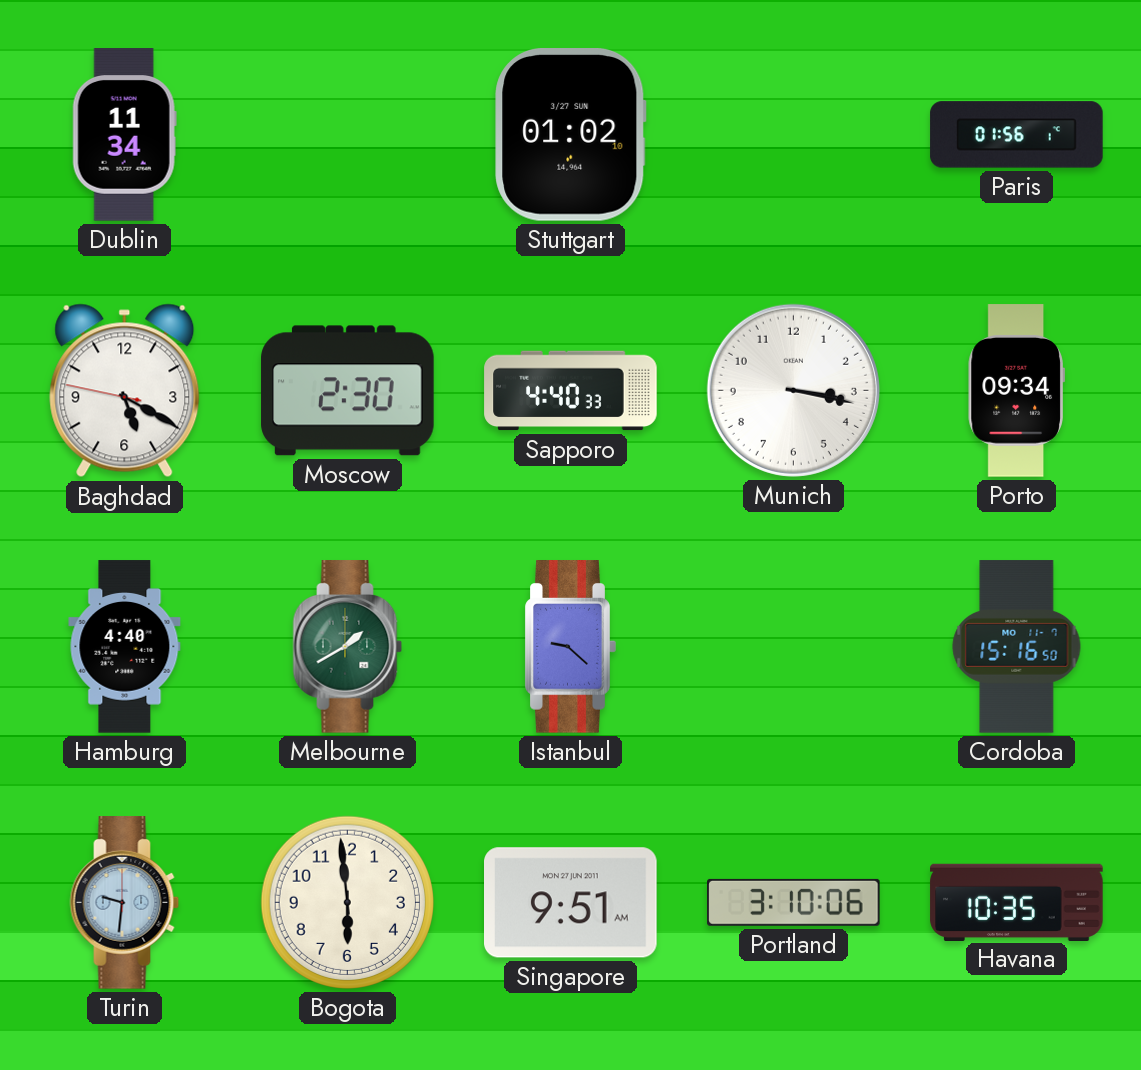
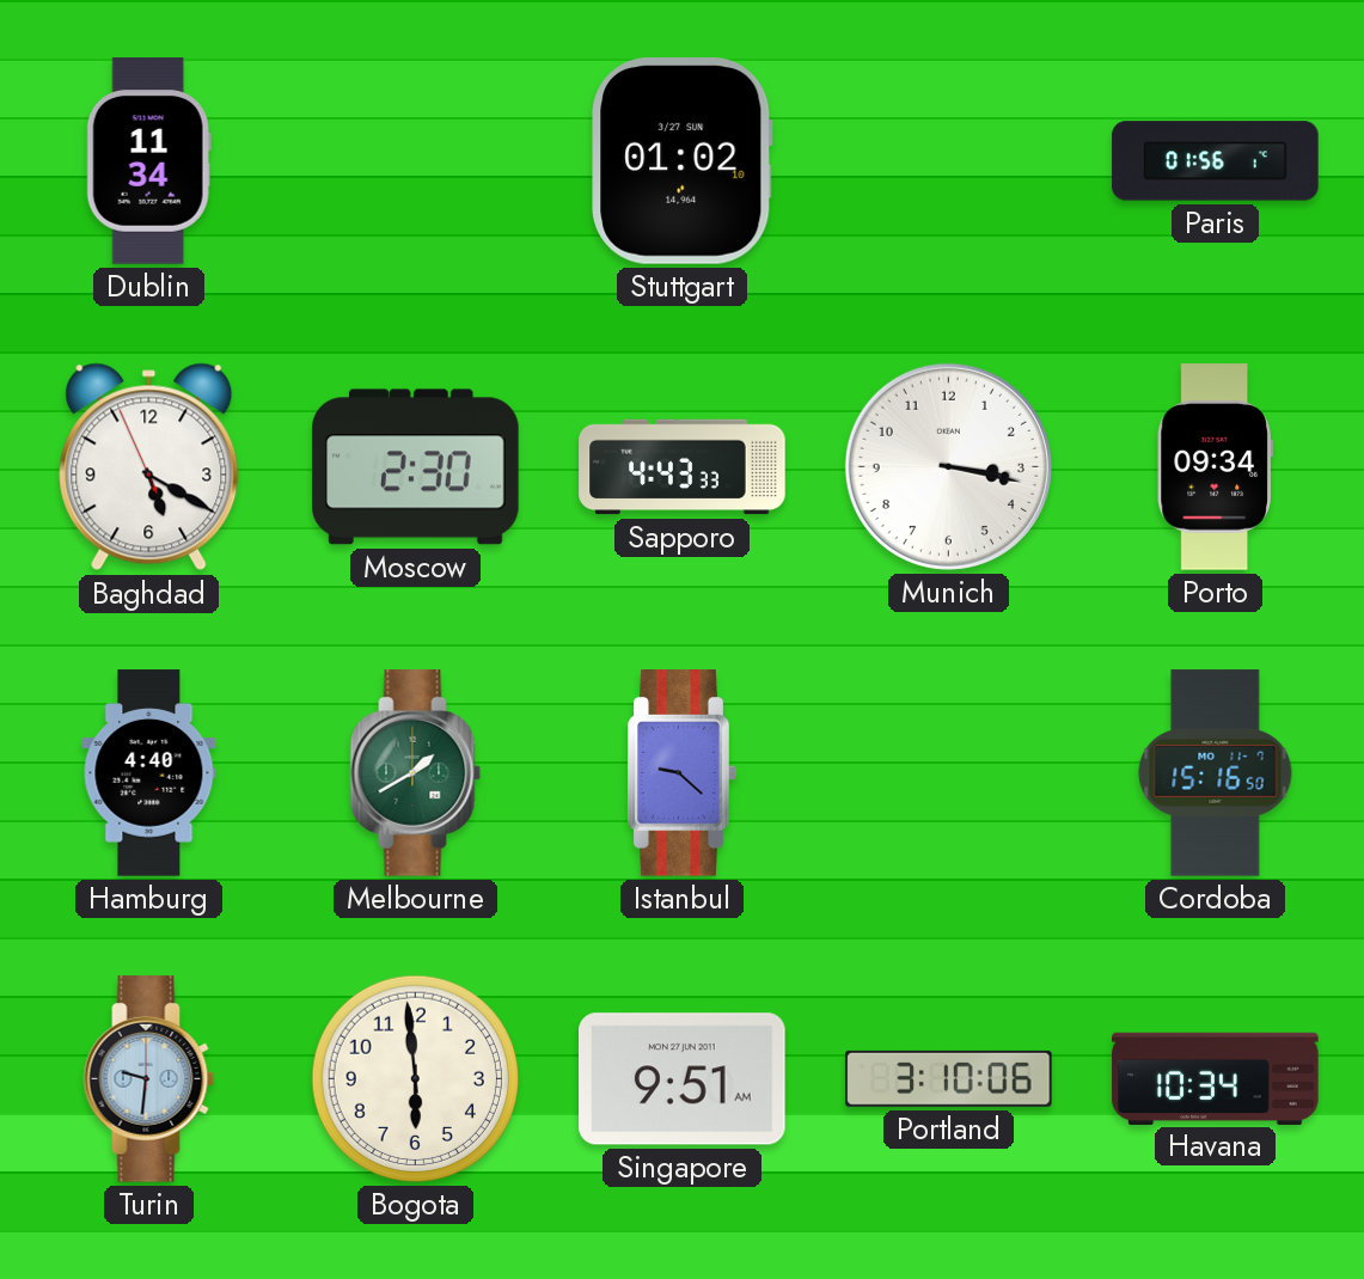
Baghdad: 5:19:47 -> 5:19:56
Sapporo: 4:40 -> 4:43
Havana: 10:35 -> 10:34
